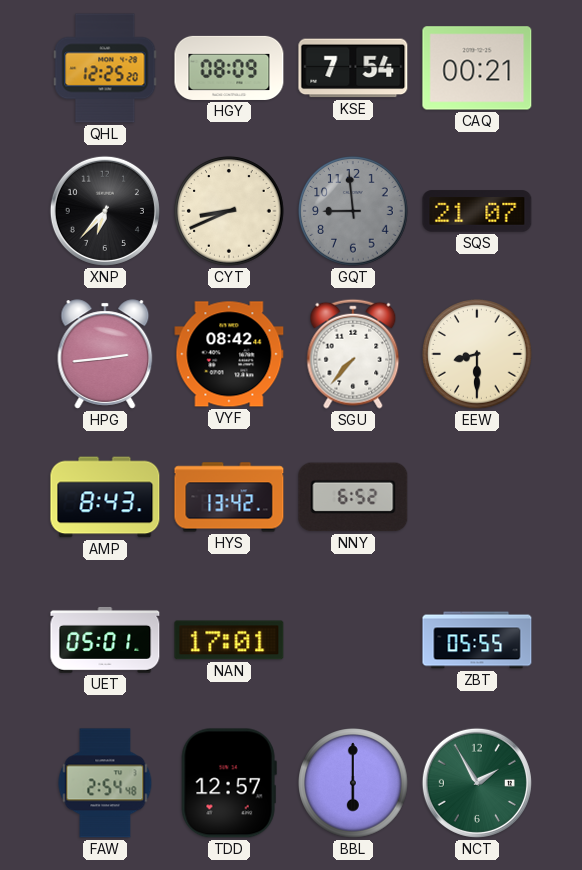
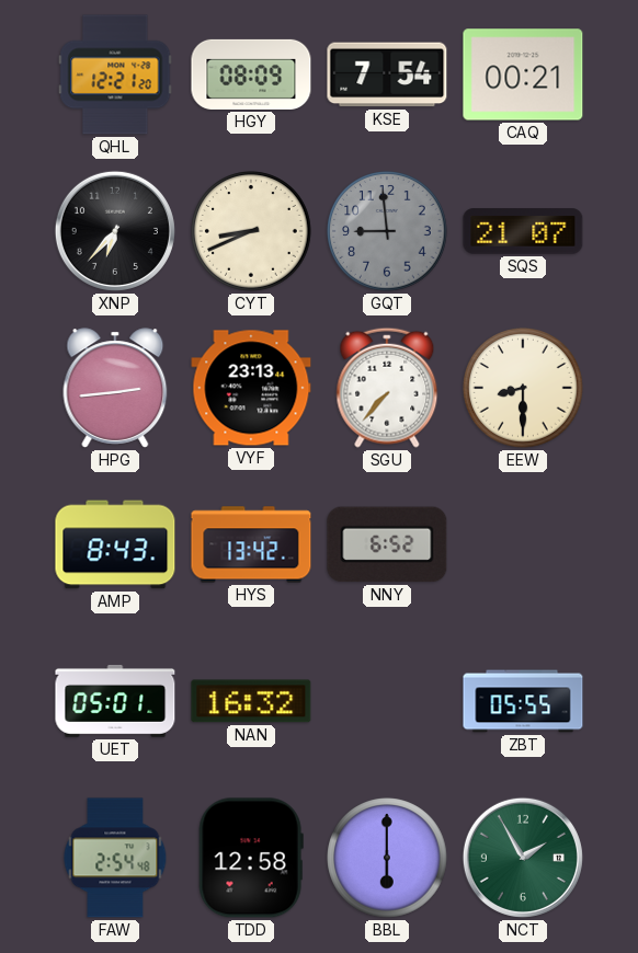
QHL: 12:25 -> 12:21
VYF: 08:42 -> 23:13
NAN: 17:01 -> 16:32
TDD: 12:57 -> 12:58
